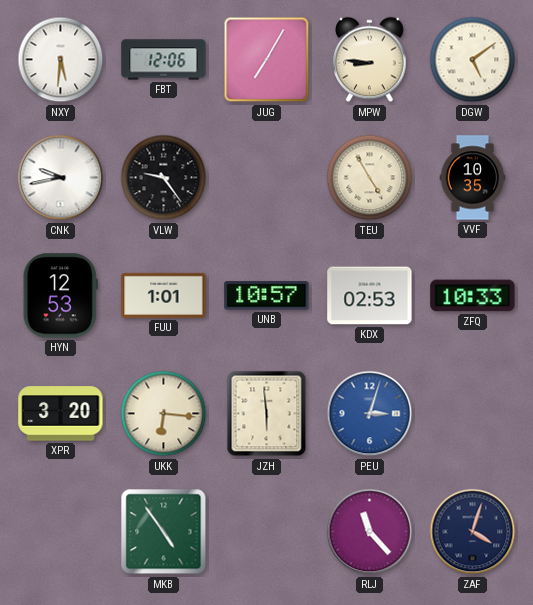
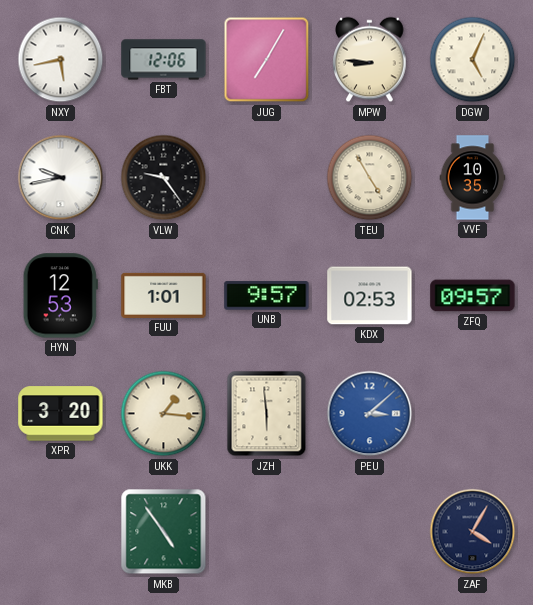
NXY: 5:31 -> 5:43
DGW: 5:09 -> 5:04
UNB: 10:57 -> 9:57
ZFQ: 10:33 -> 09:57
UKK: 6:16 -> 1:16
PEU: 3:03 -> 3:08
RLJ: 11:23 -> none
ZAF: 4:03 -> 4:05
